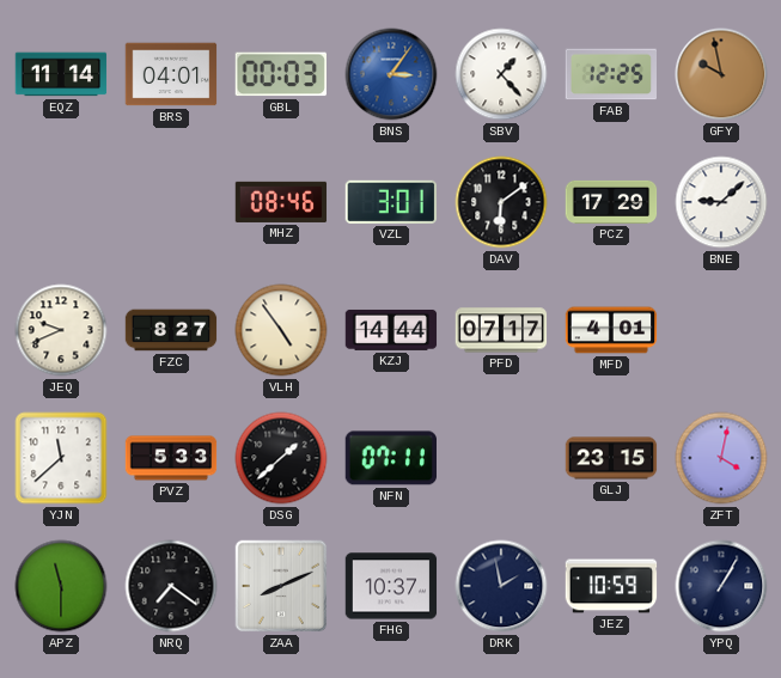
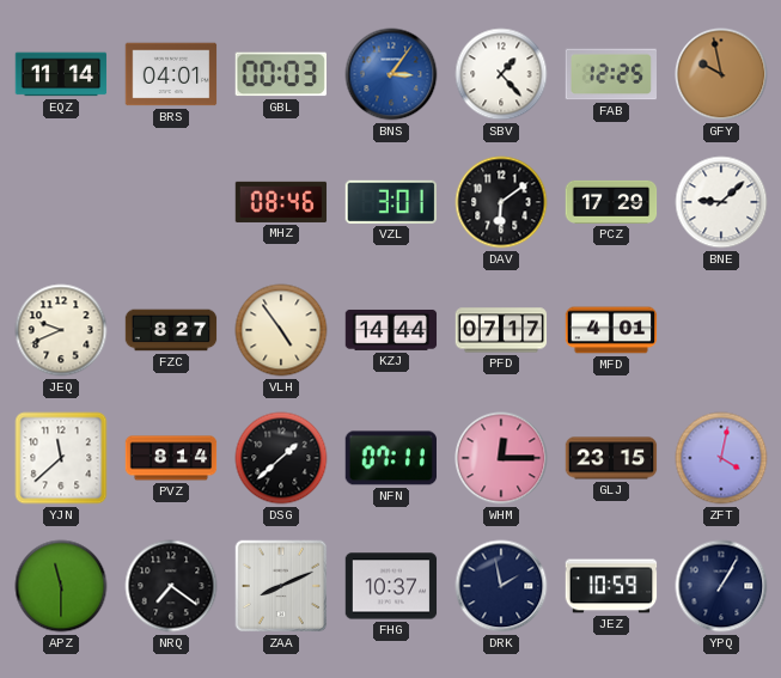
PVZ: 5:33 -> 8:14
WHM: none -> 12:15
